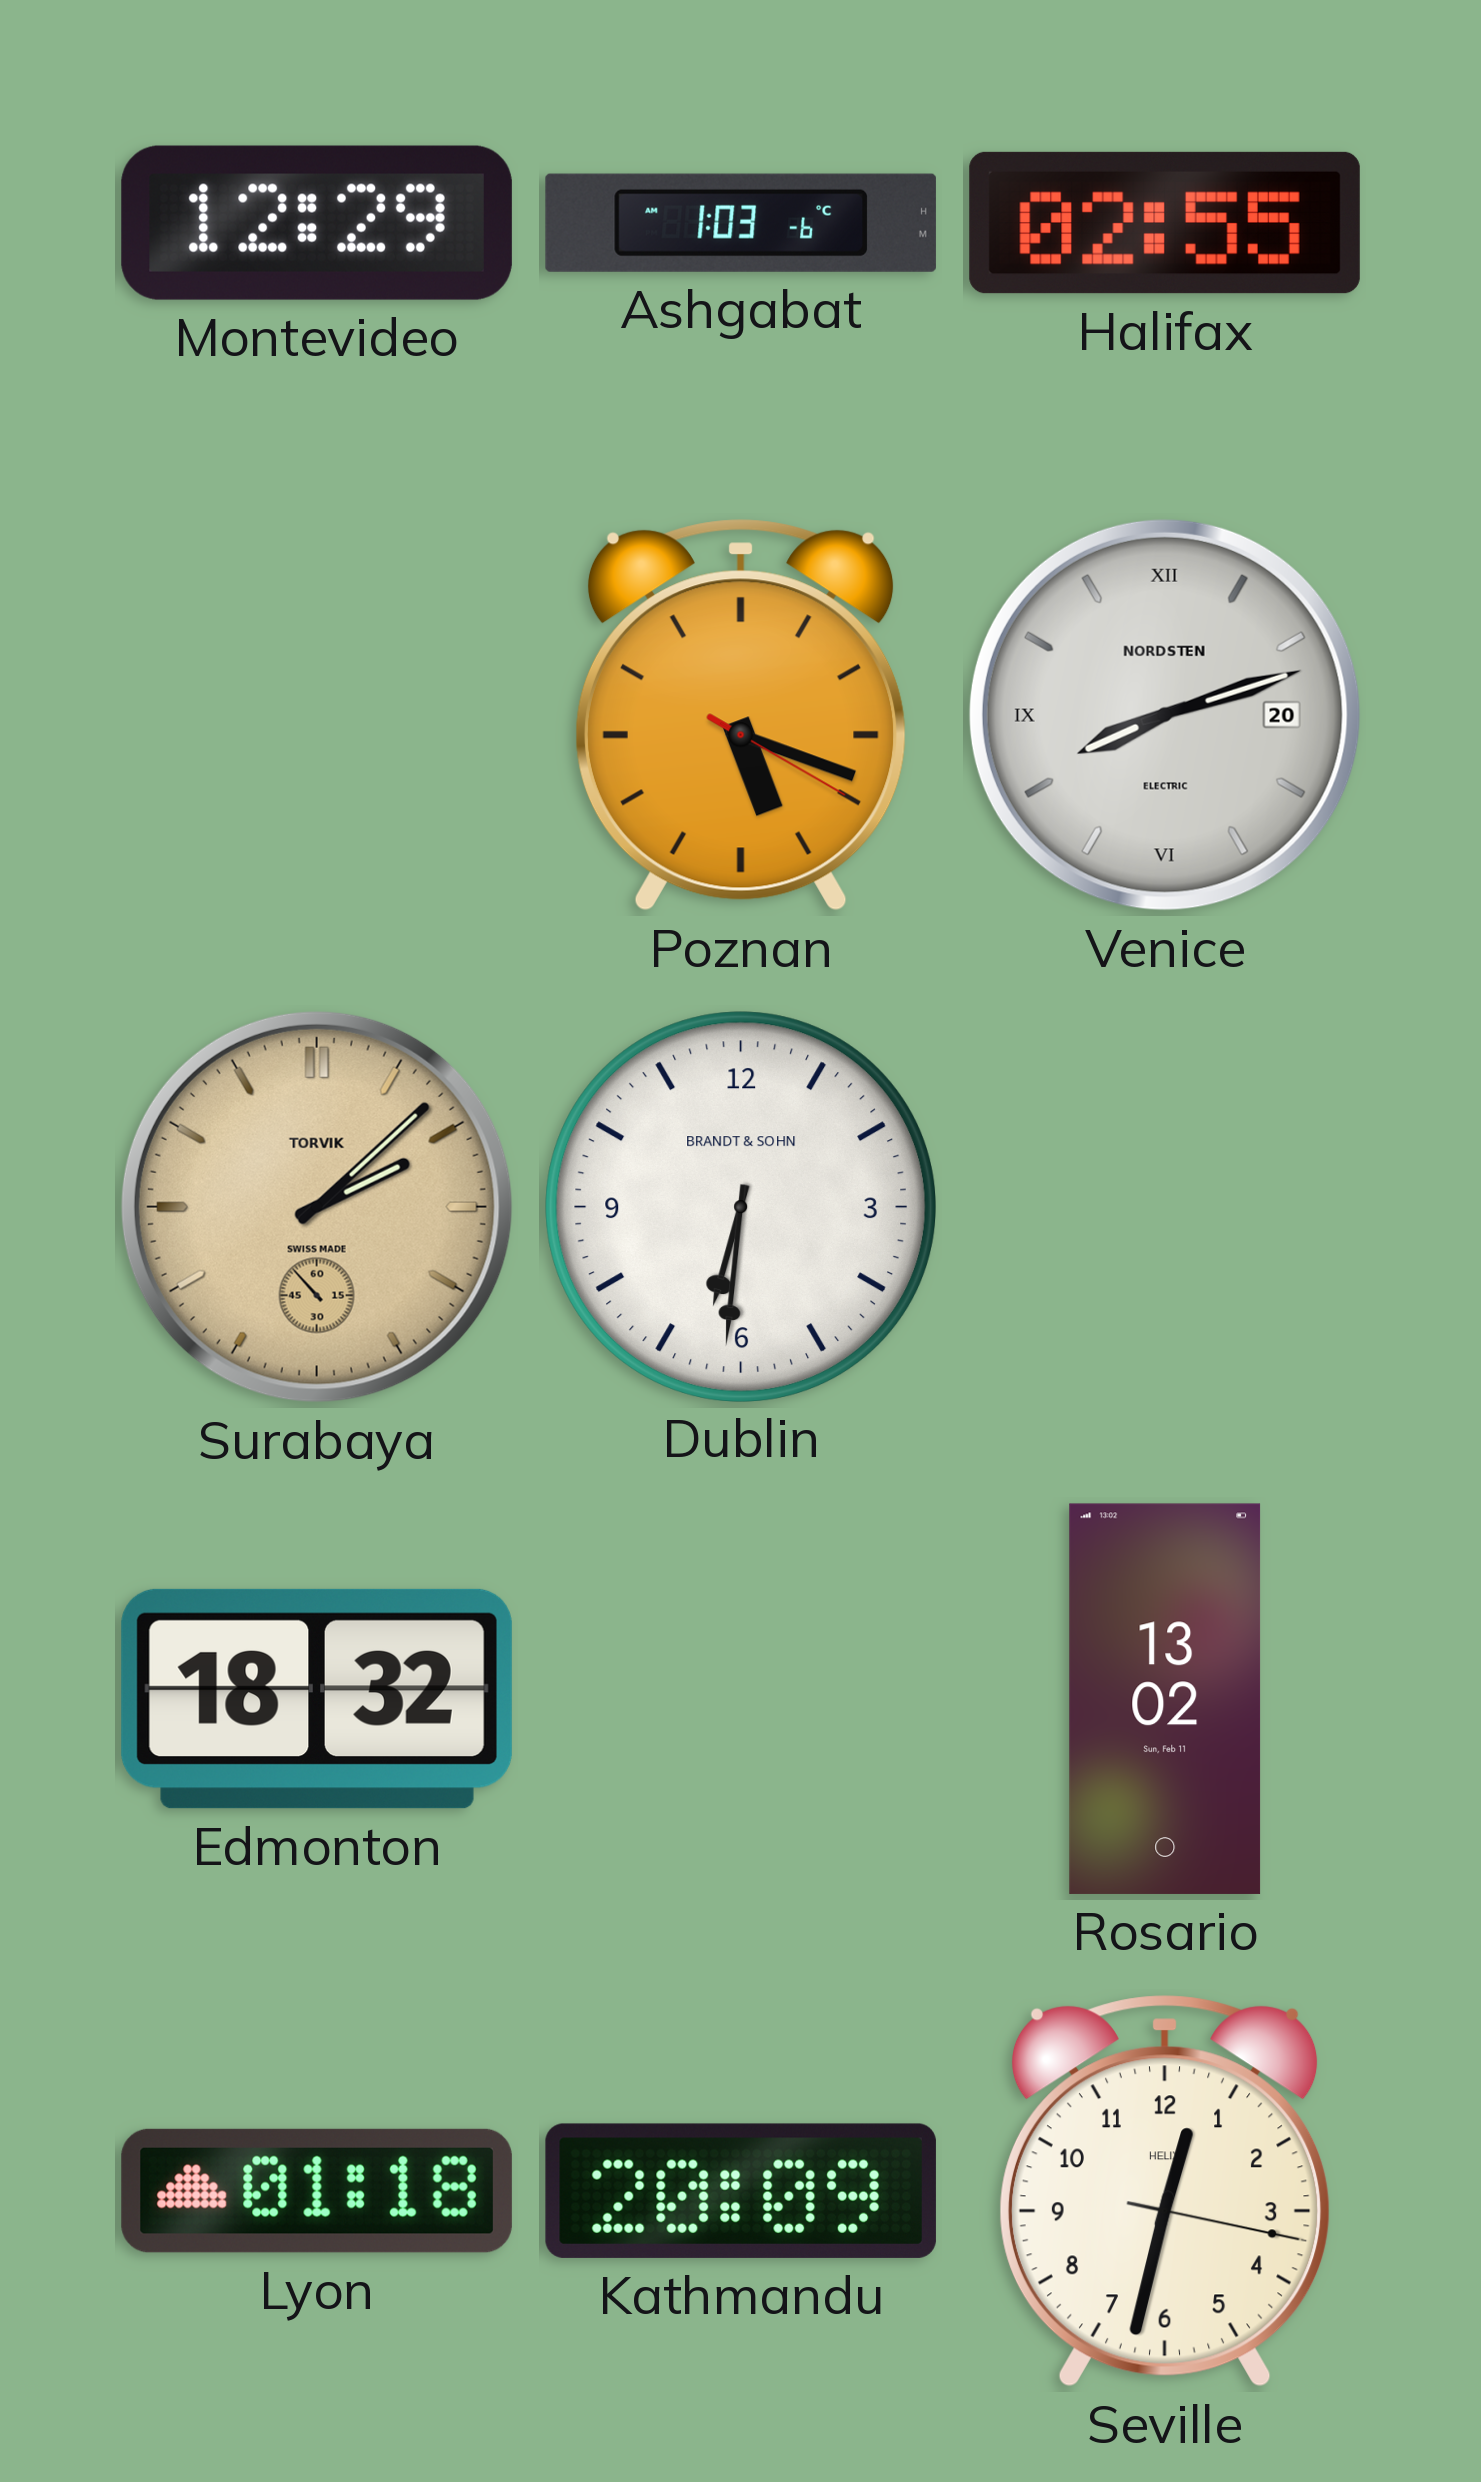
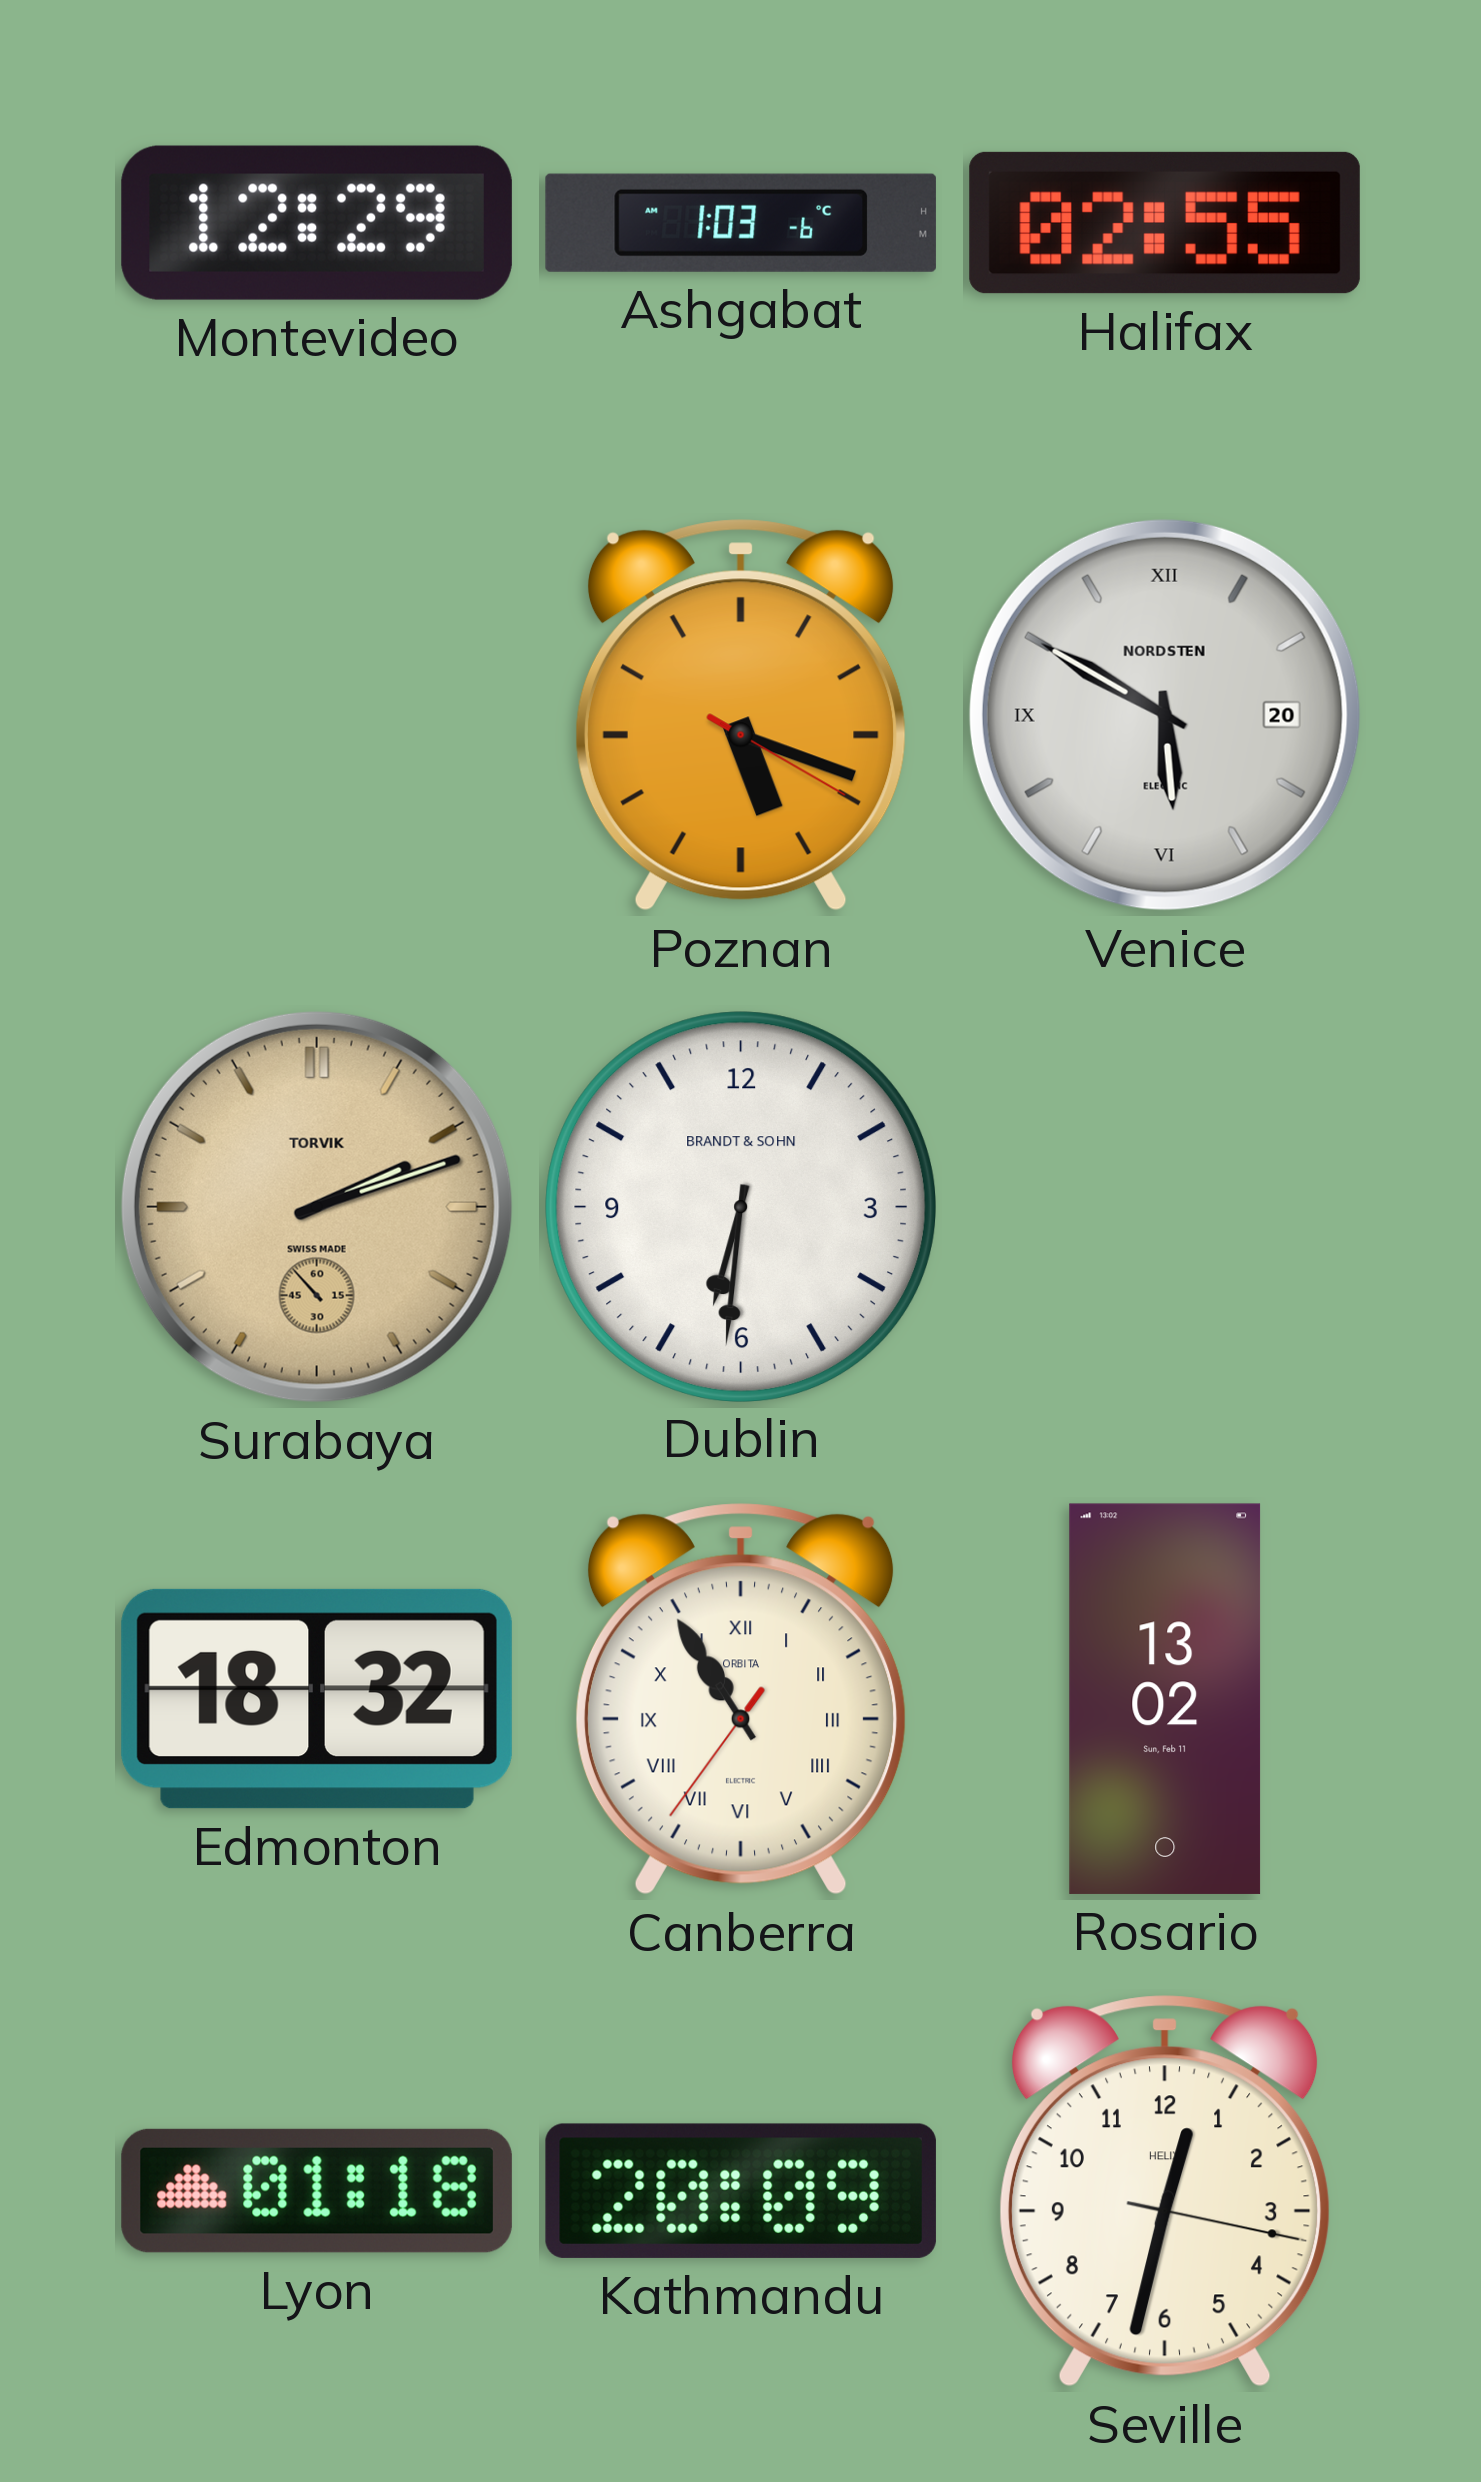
Venice: 8:12 -> 5:50
Surabaya: 2:07 -> 2:11
Canberra: none -> 10:54
